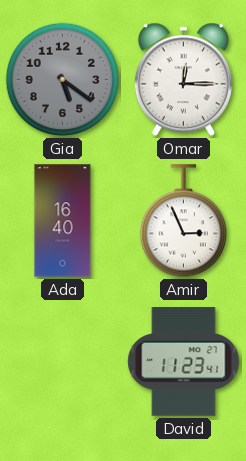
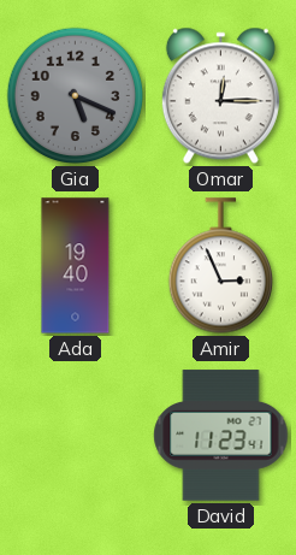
Gia: 5:21 -> 5:19
Ada: 16:40 -> 19:40
